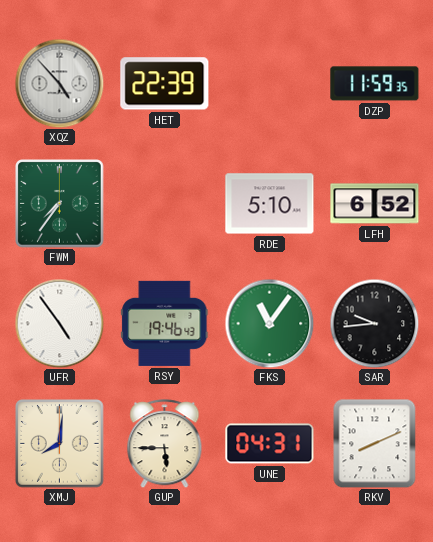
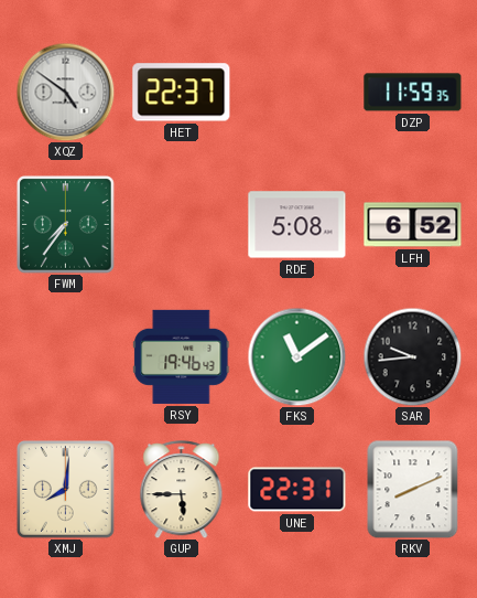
XQZ: 4:53 -> 4:51
HET: 22:39 -> 22:37
RDE: 5:10 -> 5:08
UFR: 4:54 -> none
FKS: 11:06 -> 11:09
UNE: 04:31 -> 22:31
